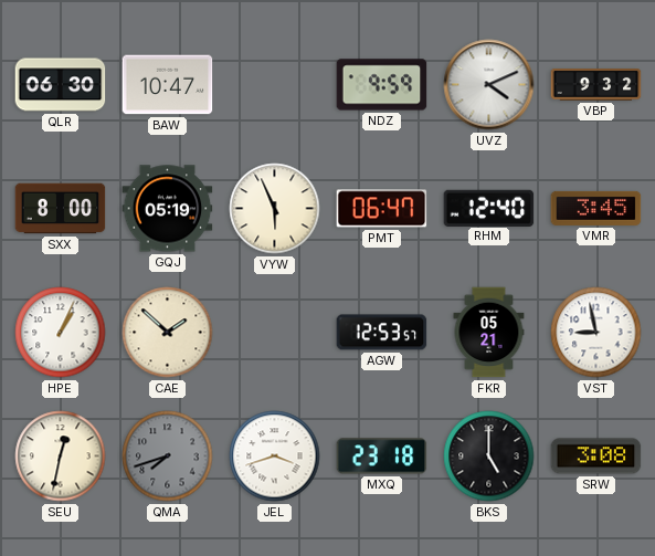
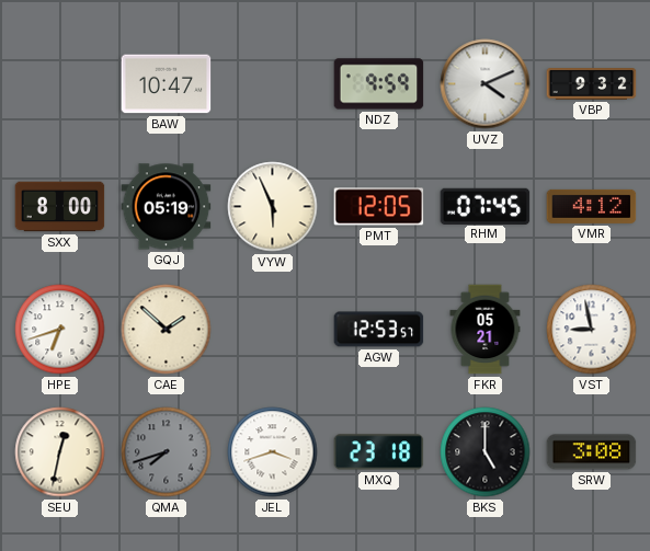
QLR: 06:30 -> none
PMT: 06:47 -> 12:05
RHM: 12:40 -> 07:45
VMR: 3:45 -> 4:12
HPE: 1:04 -> 6:42
